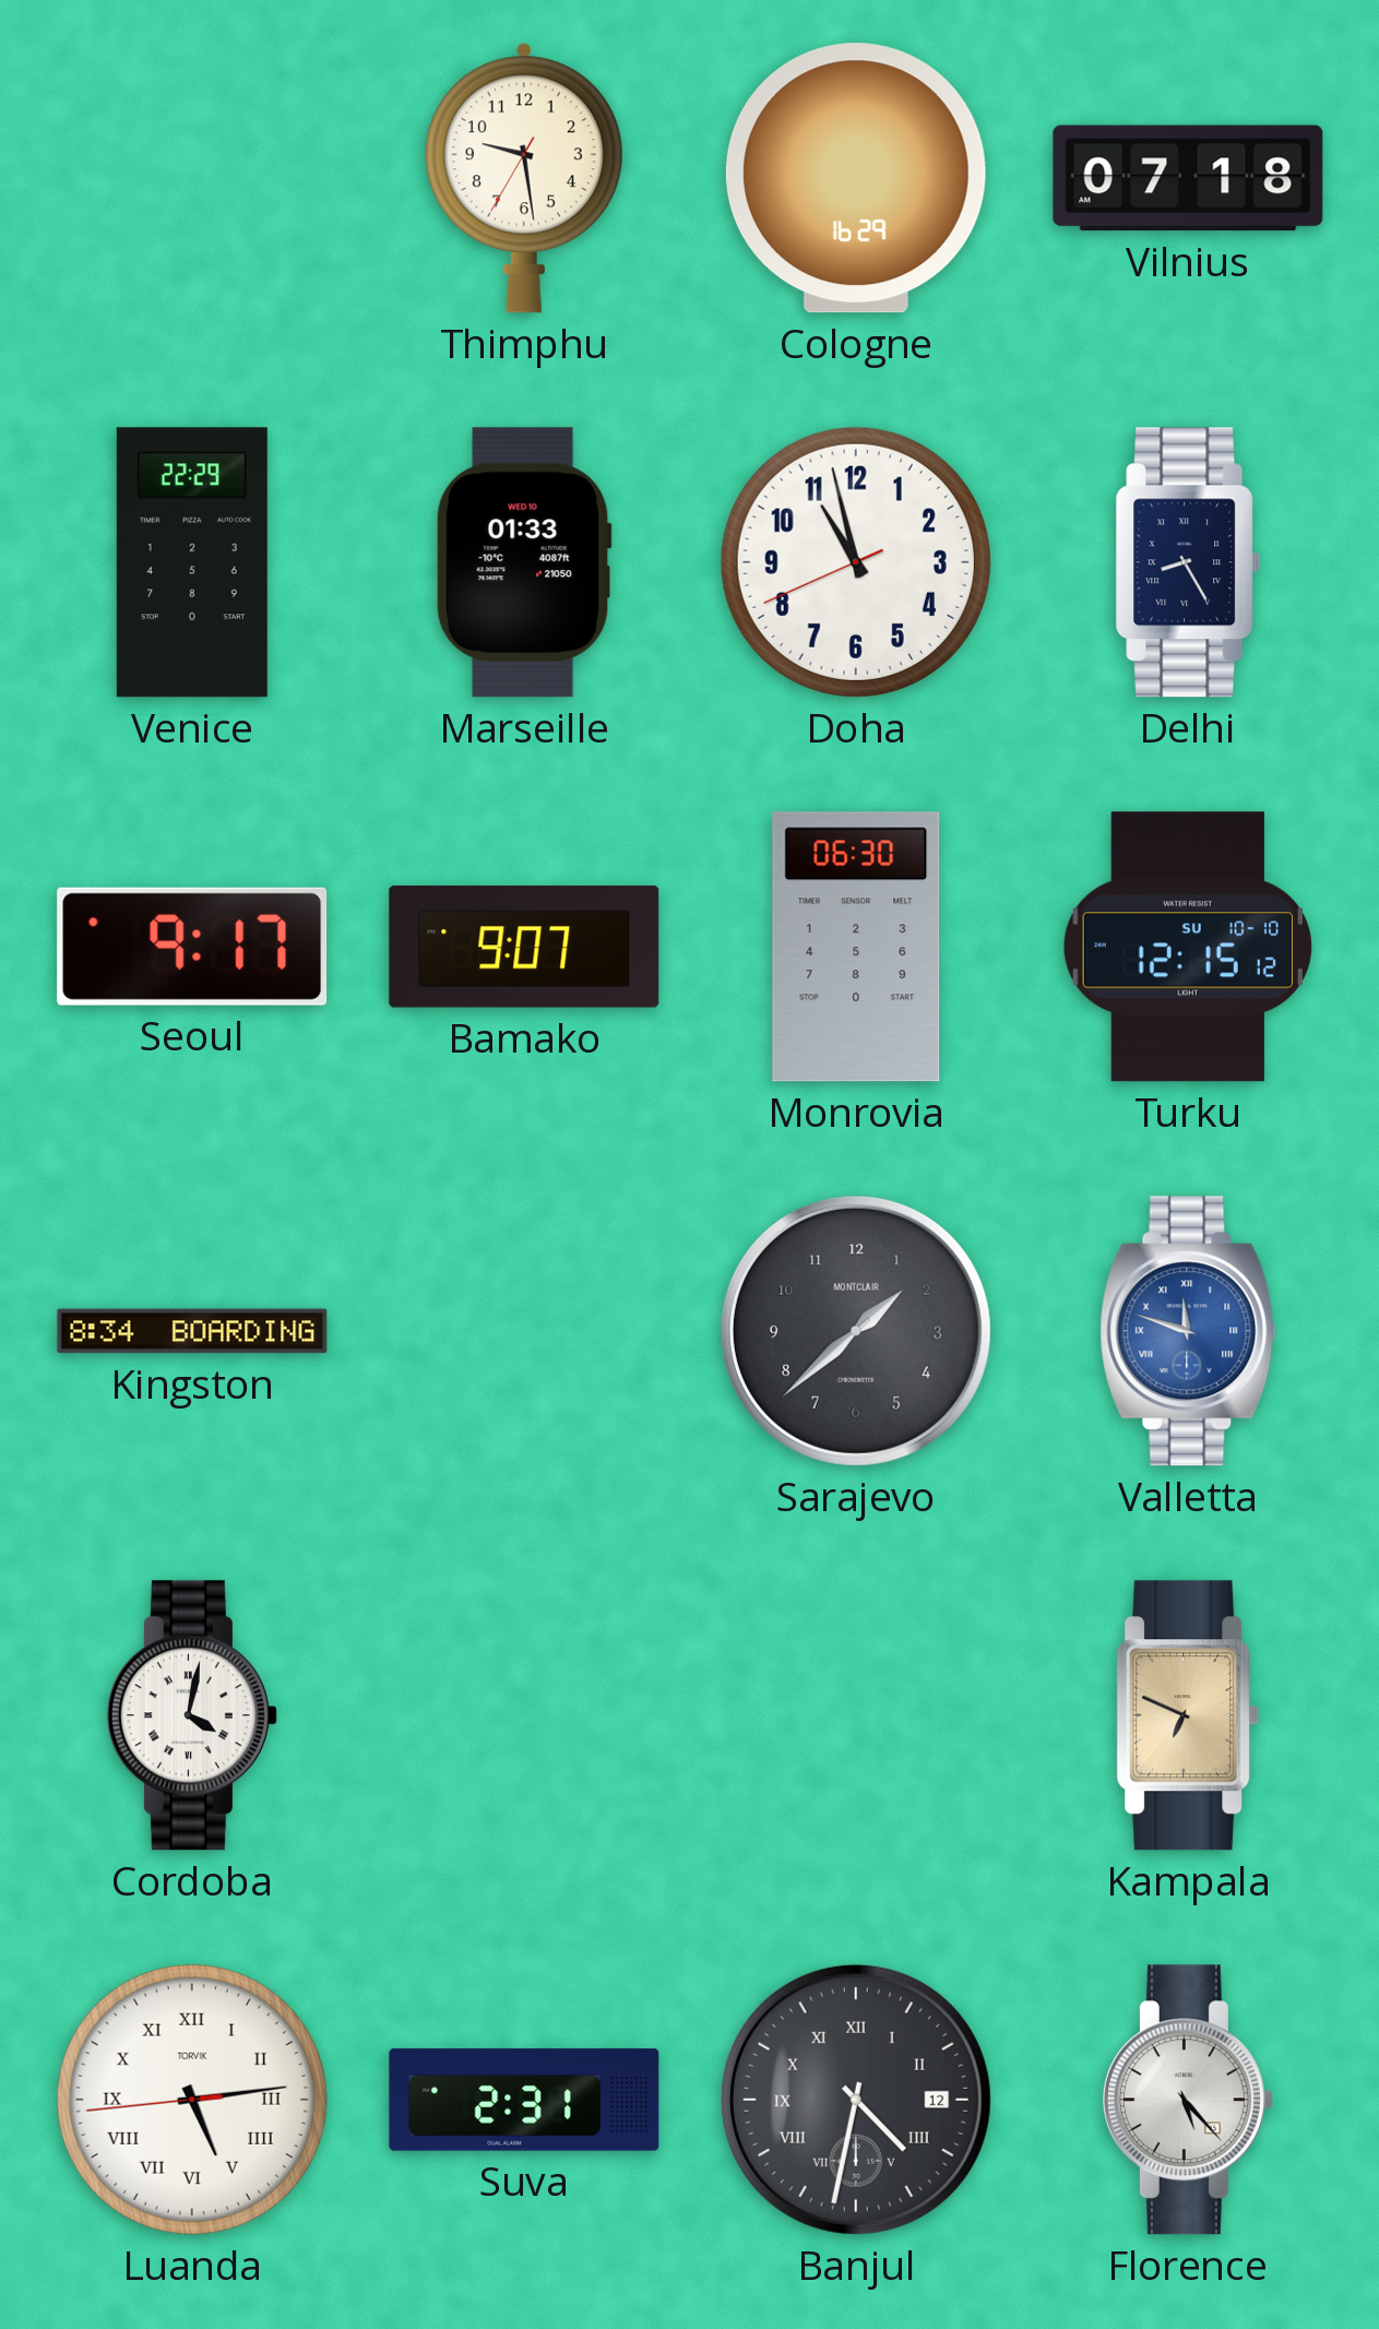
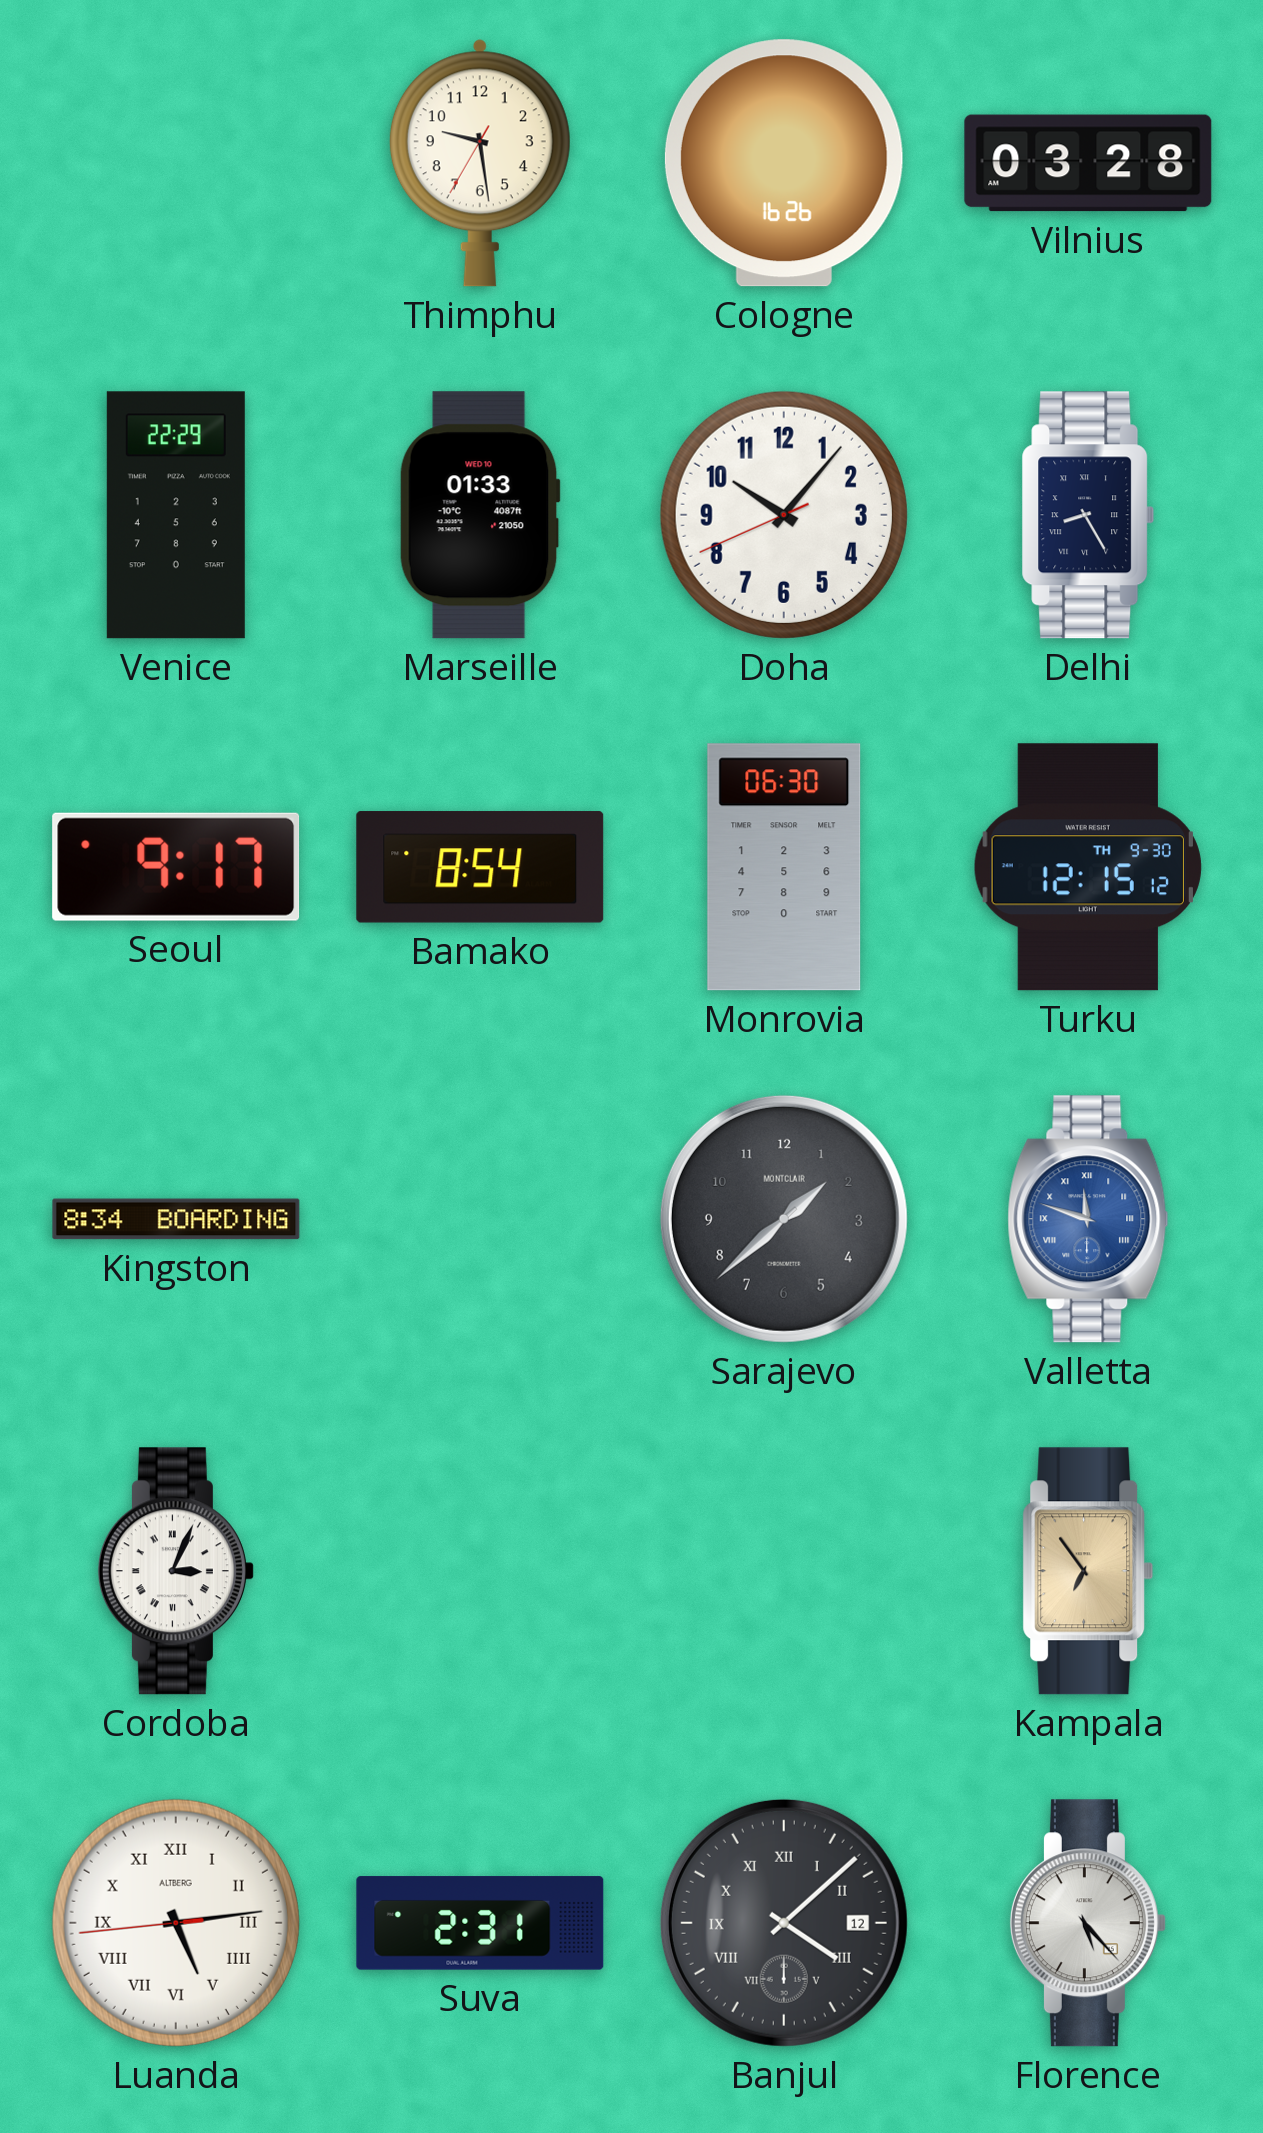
Cologne: 16:29 -> 16:26
Vilnius: 07:18 -> 03:28
Doha: 10:57 -> 10:06
Bamako: 9:07 -> 8:54
Turku date: SU 10-10 -> TH 9-30
Cordoba: 4:02 -> 3:04
Kampala: 6:49 -> 6:54
Luanda brand: TORVIK -> ALTBERG
Banjul: 4:32 -> 4:08
